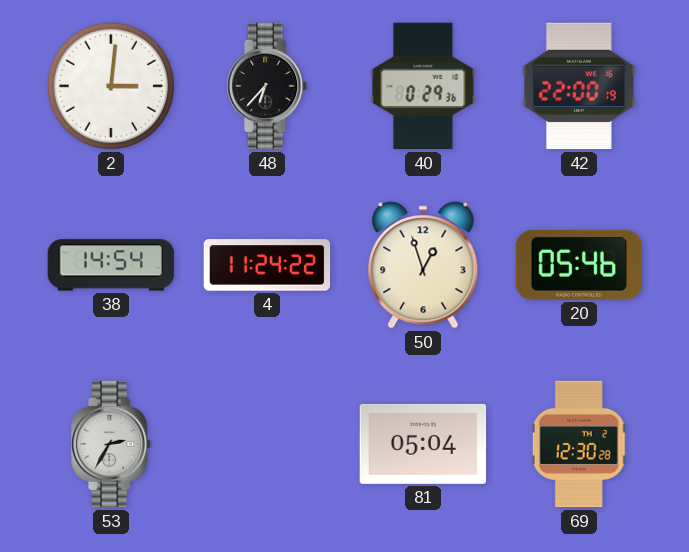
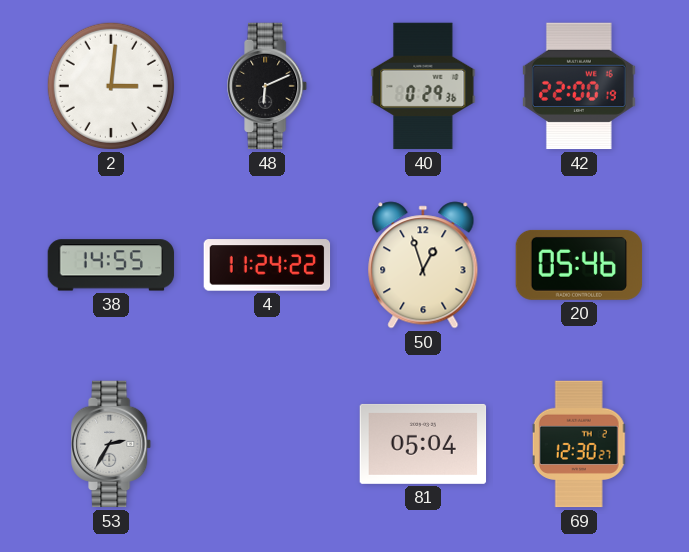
48: 6:37 -> 6:11
38: 14:54 -> 14:55
69: 12:30:28 -> 12:30:27
